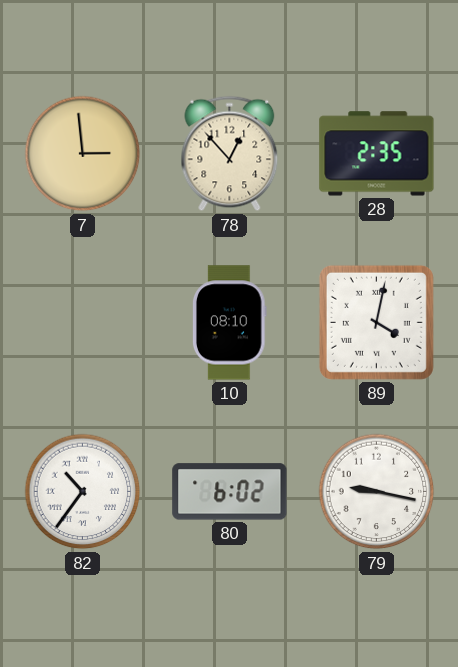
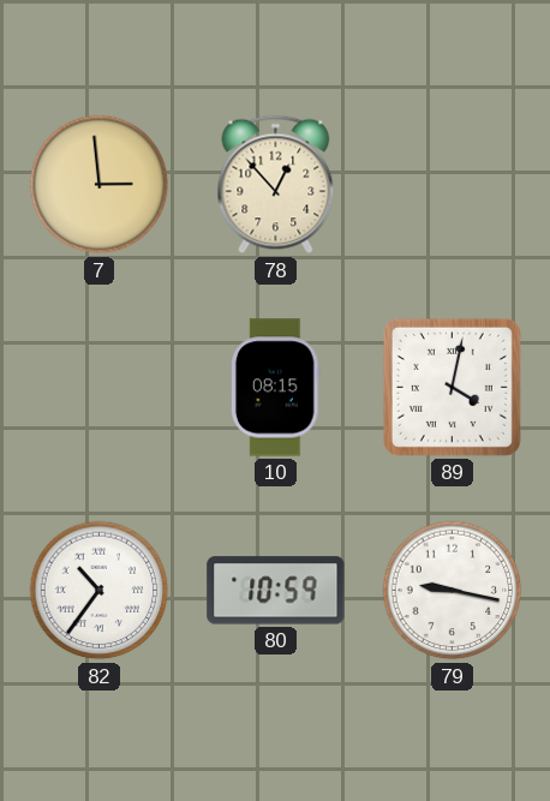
28: 2:35 -> none
10: 08:10 -> 08:15
80: 6:02 -> 10:59
